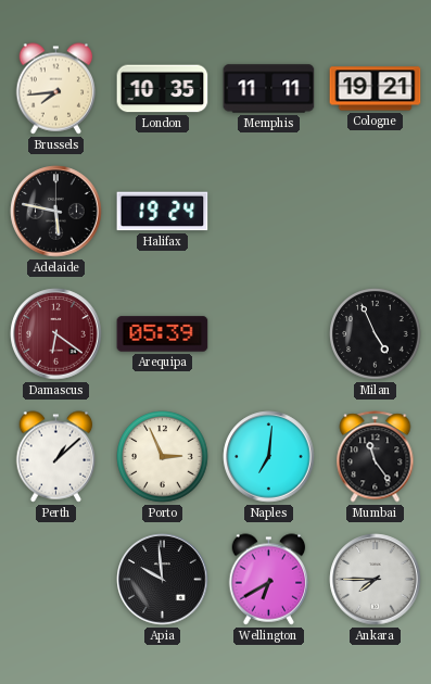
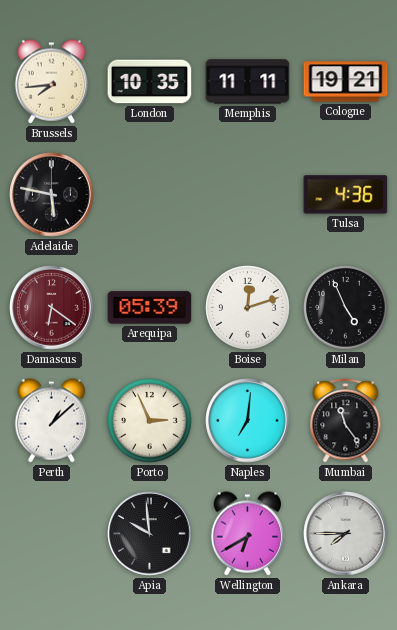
Halifax: 19:24 -> none
Tulsa: none -> 4:36
Boise: none -> 12:12
